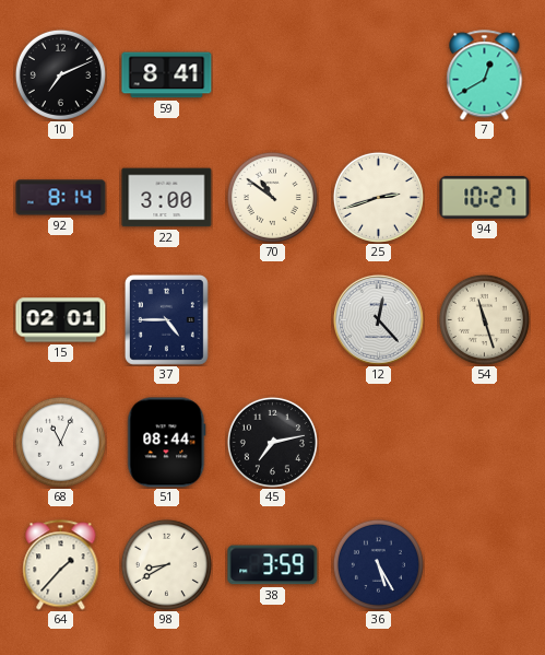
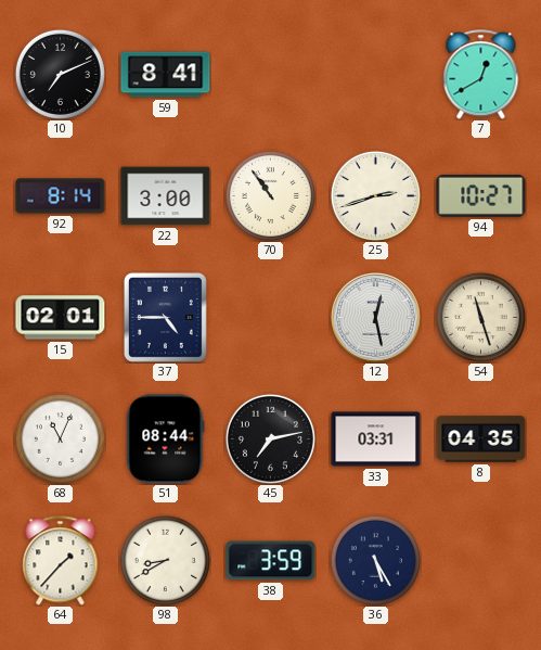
70: 10:51 -> 10:54
12: 12:23 -> 12:28
33: none -> 03:31
8: none -> 04:35
